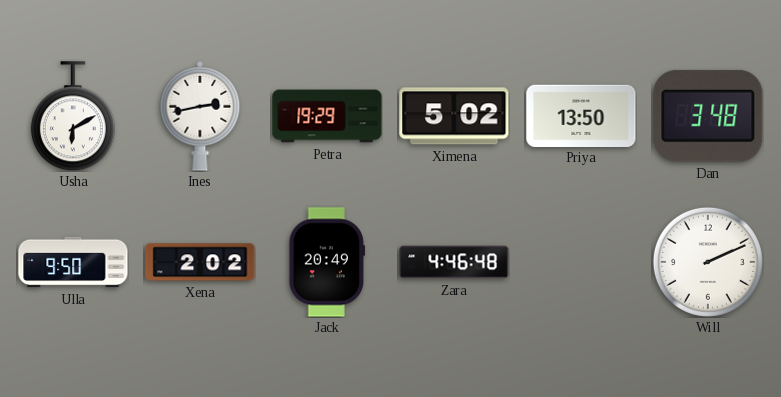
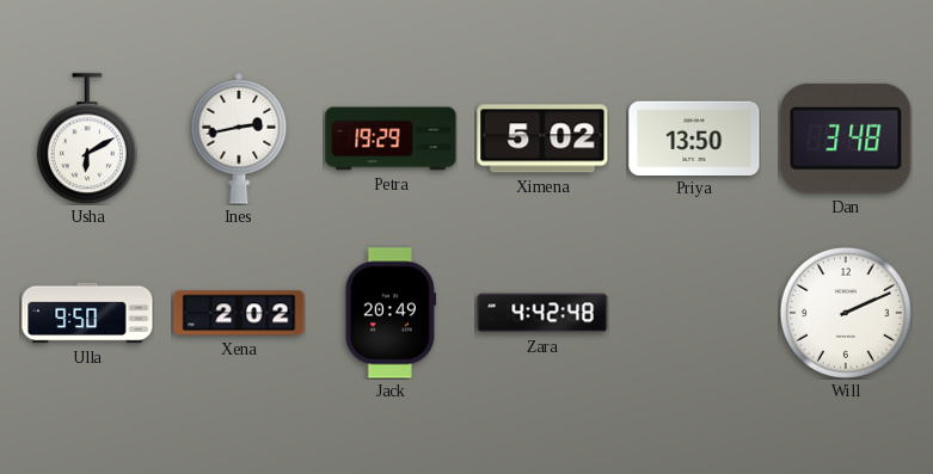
Zara: 4:46 -> 4:42
